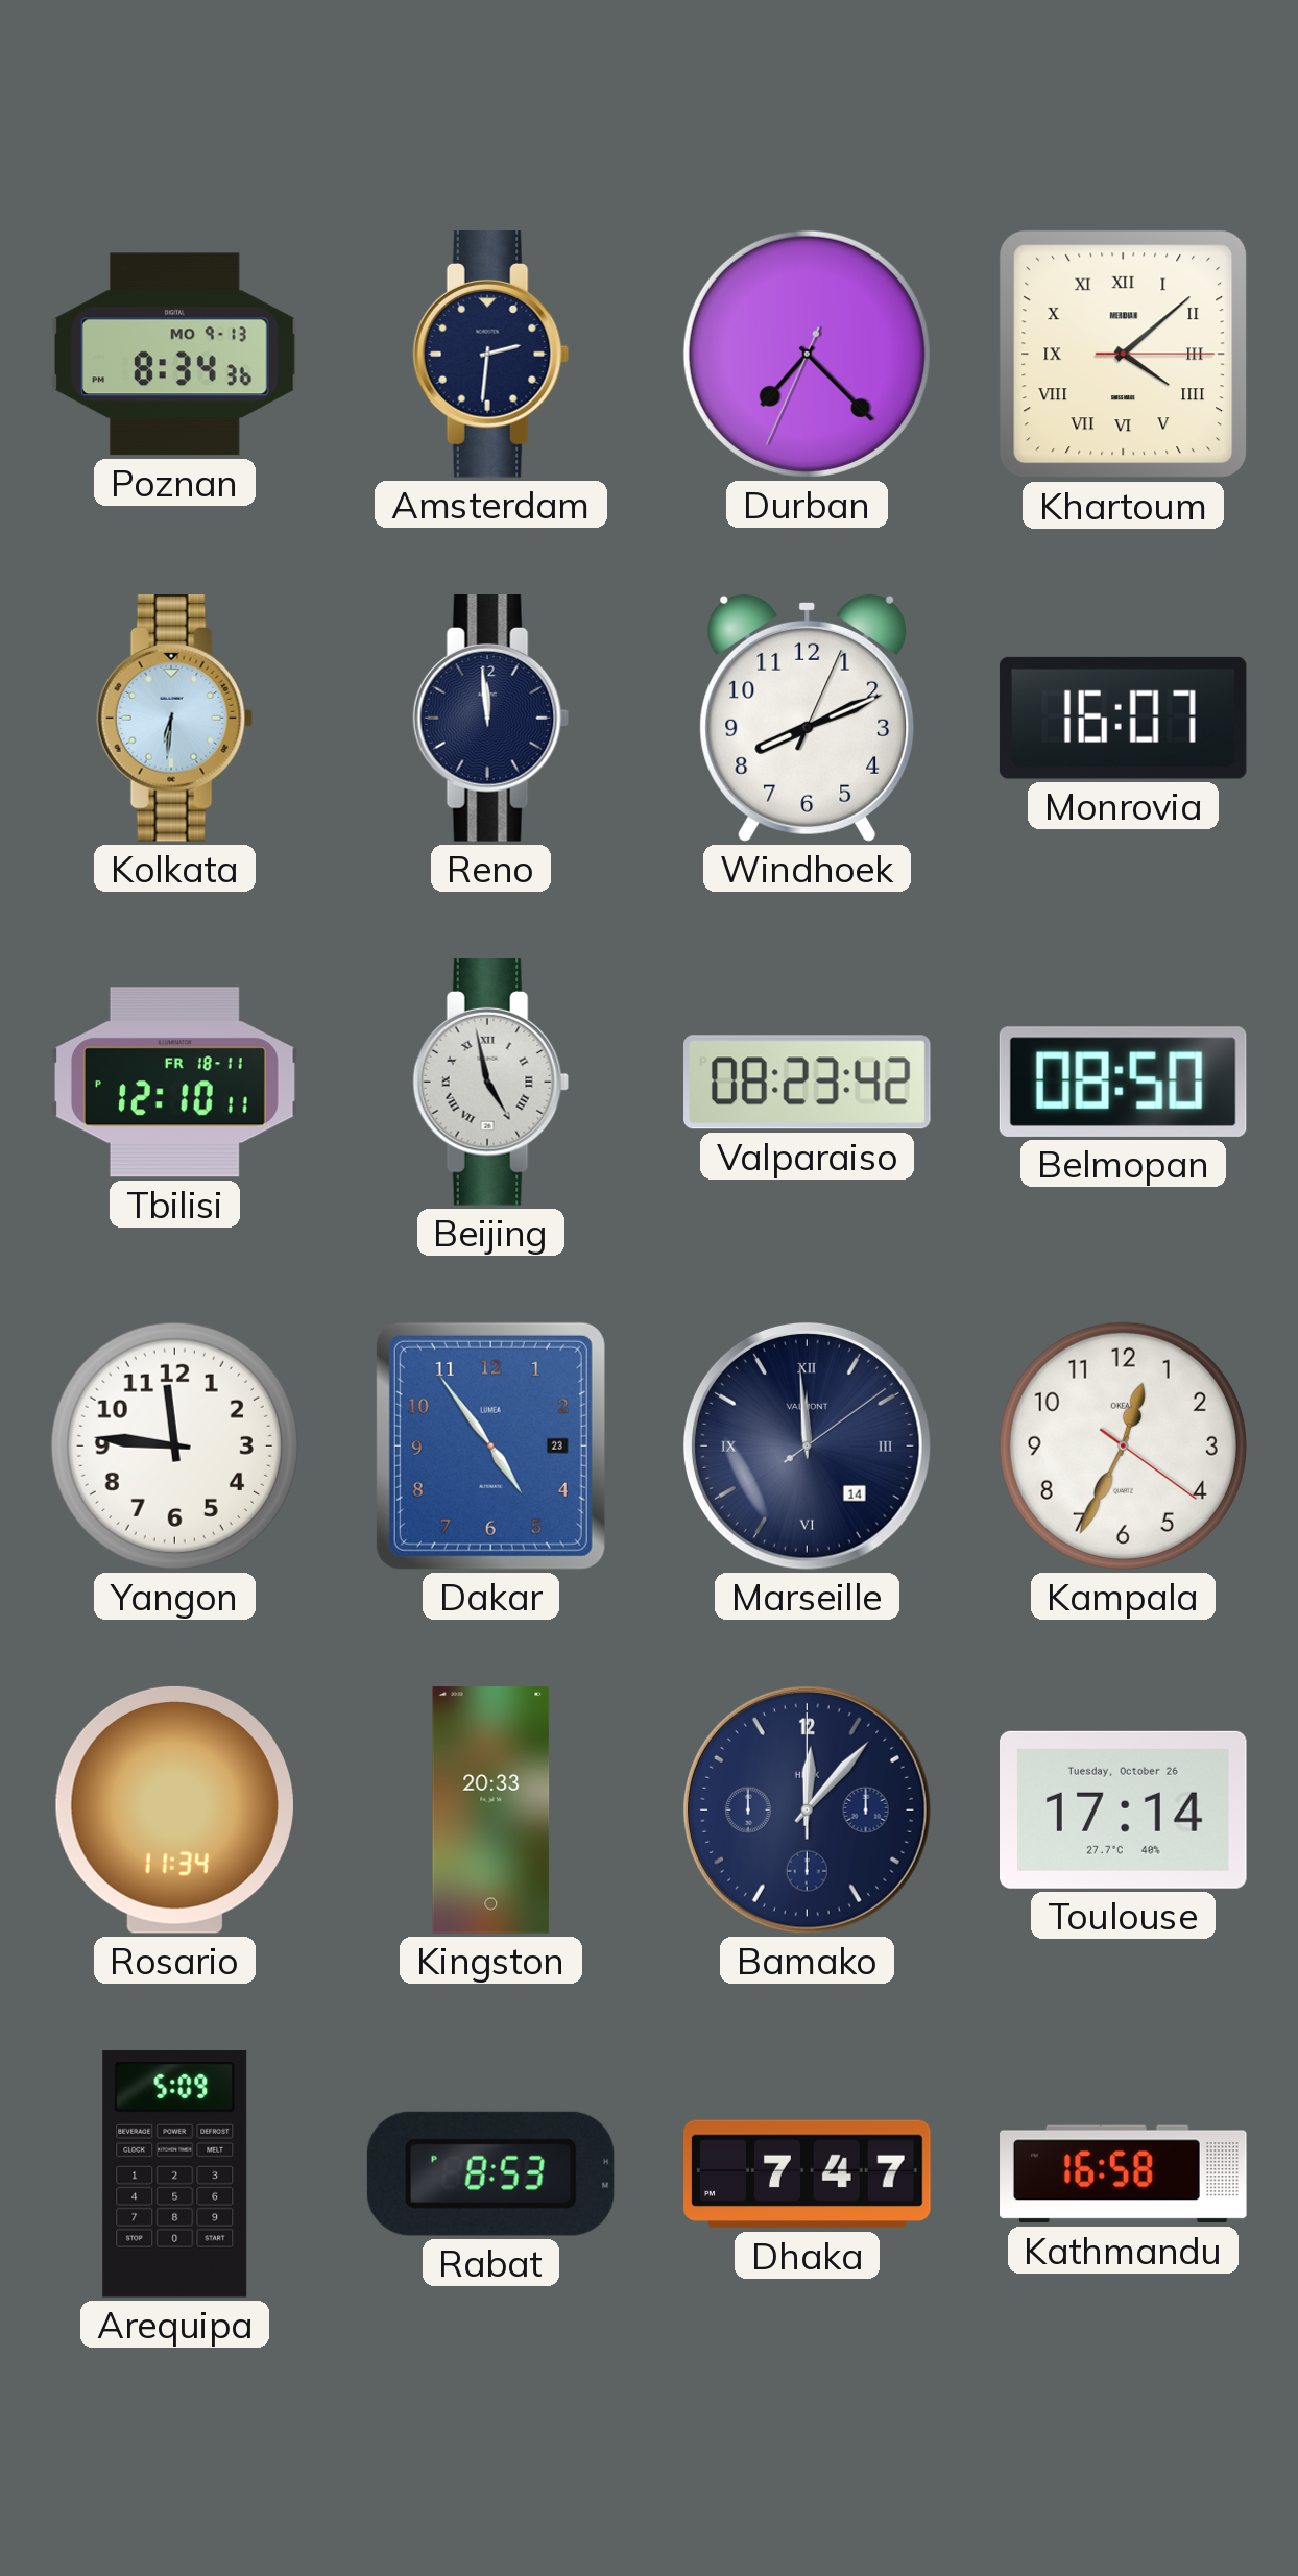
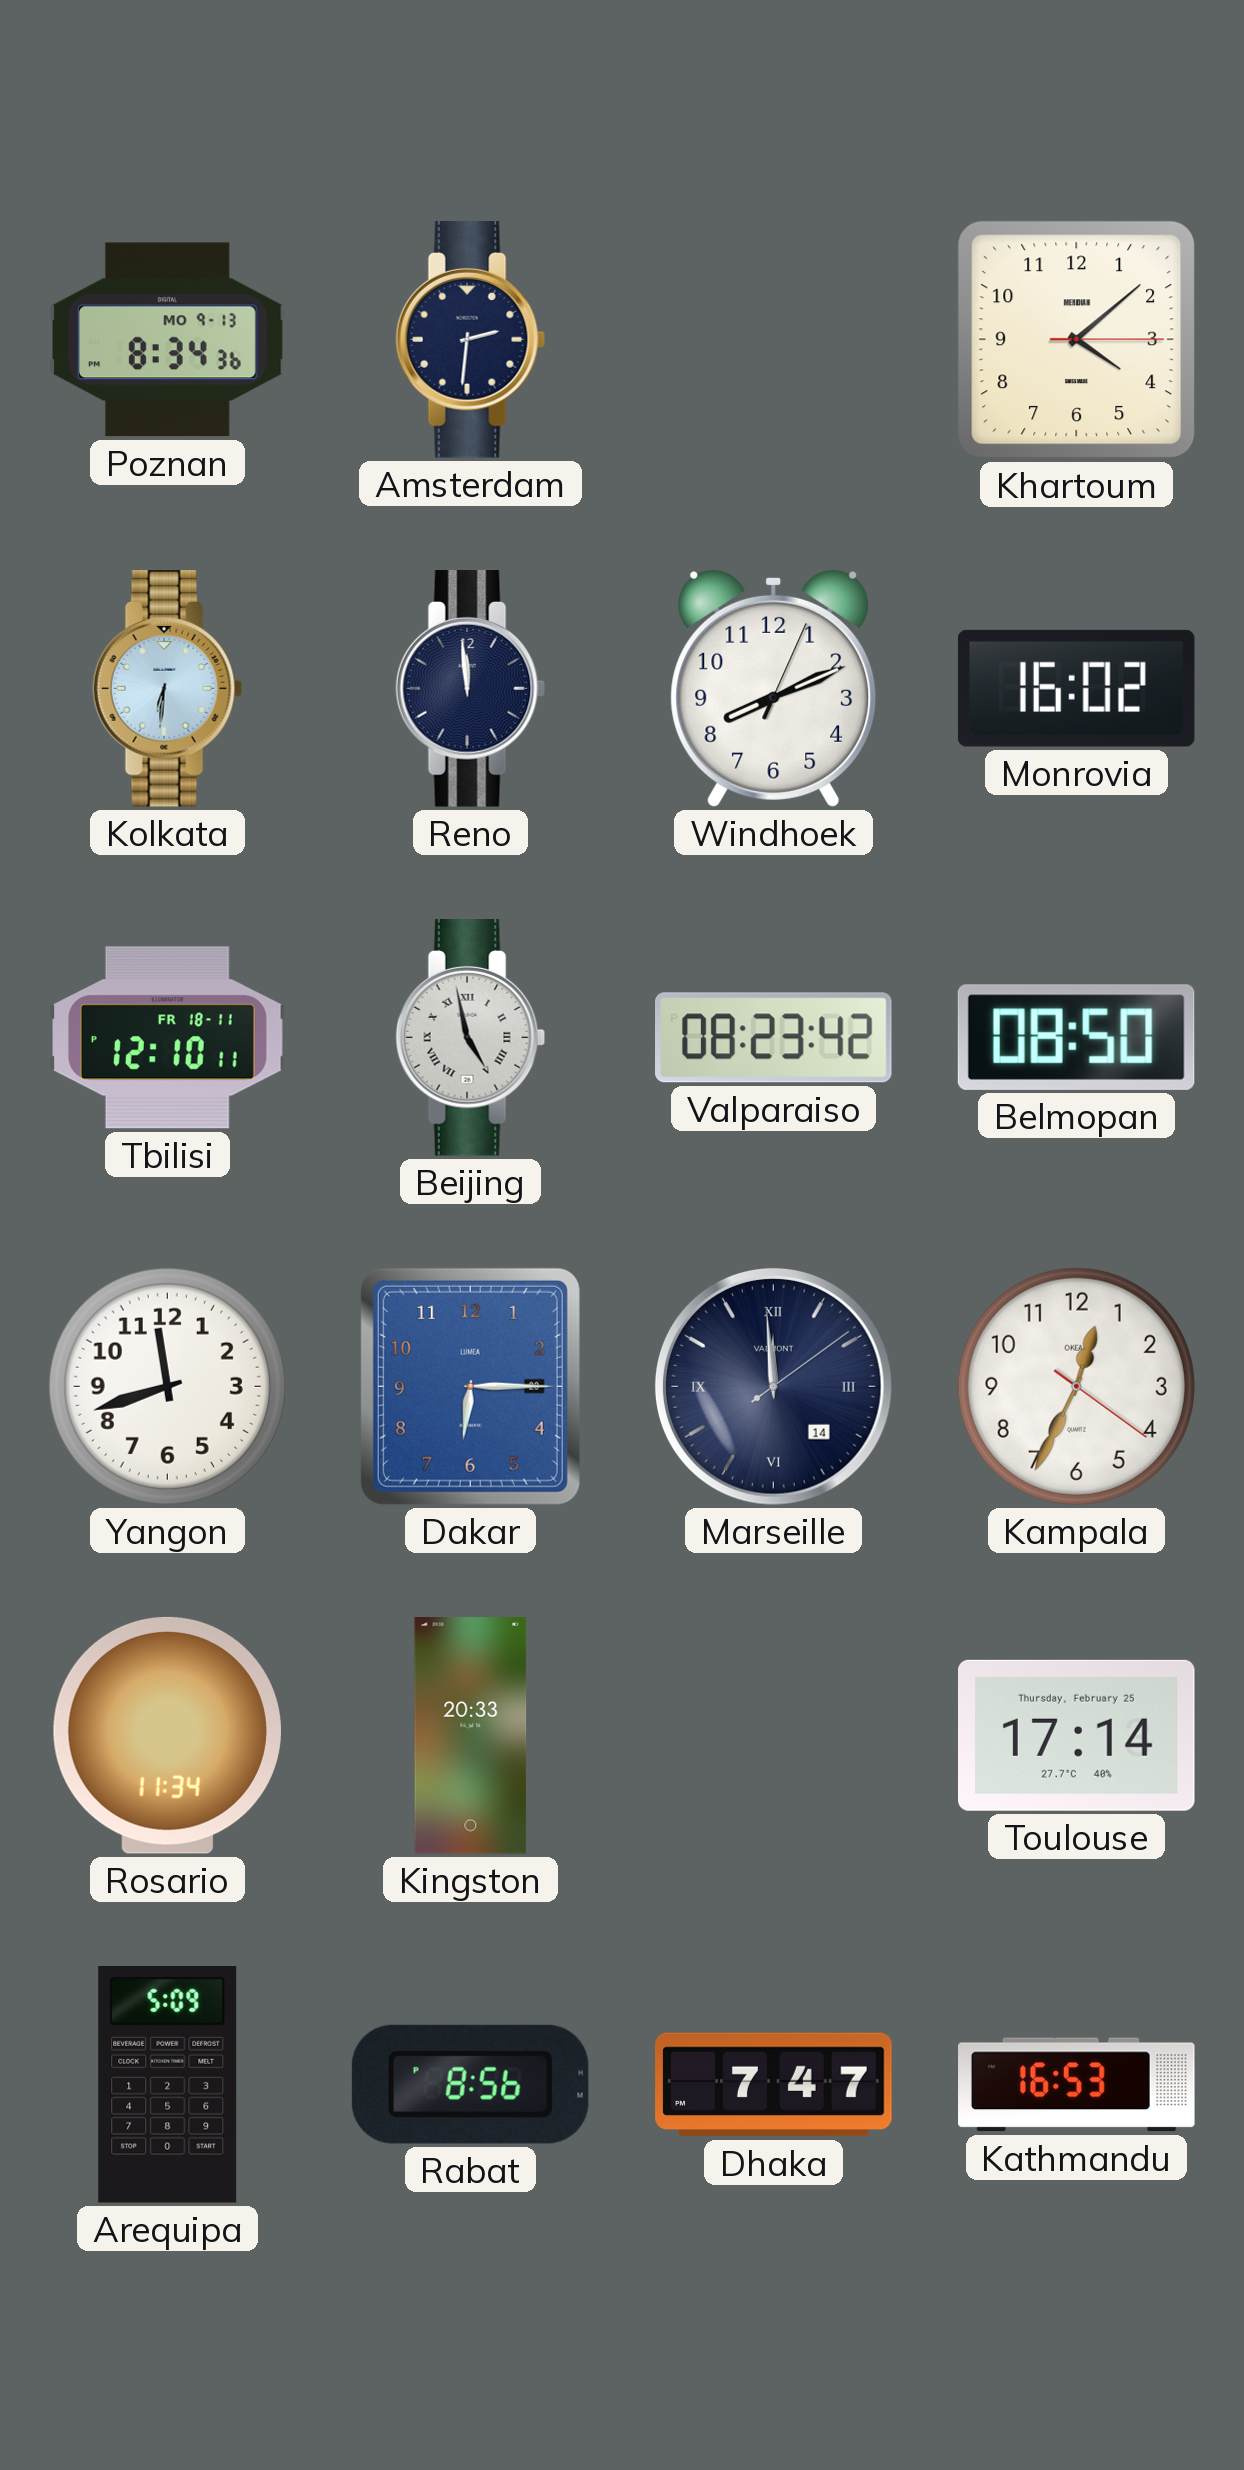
Durban: 7:22 -> none
Khartoum numerals: Roman -> Arabic
Monrovia: 16:07 -> 16:02
Yangon: 11:46 -> 11:42
Dakar: 4:54 -> 6:15
Bamako: 12:07 -> none
Toulouse date: Tuesday, October 26 -> Thursday, February 25
Rabat: 8:53 -> 8:56
Kathmandu: 16:58 -> 16:53
